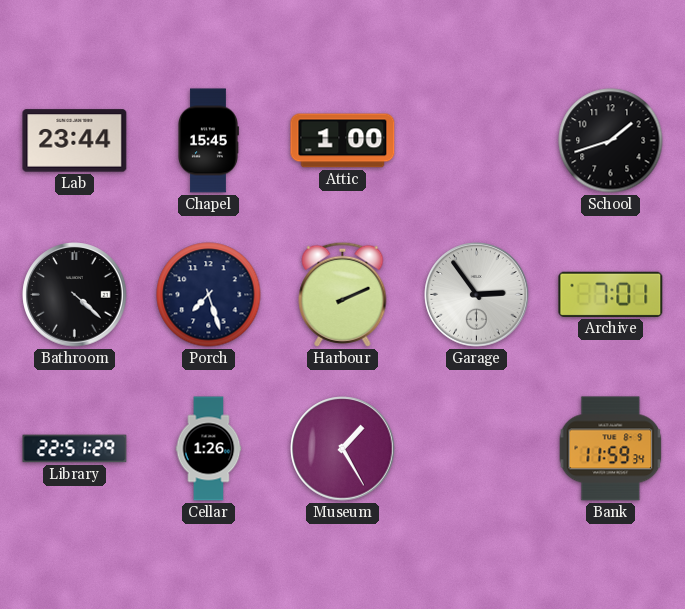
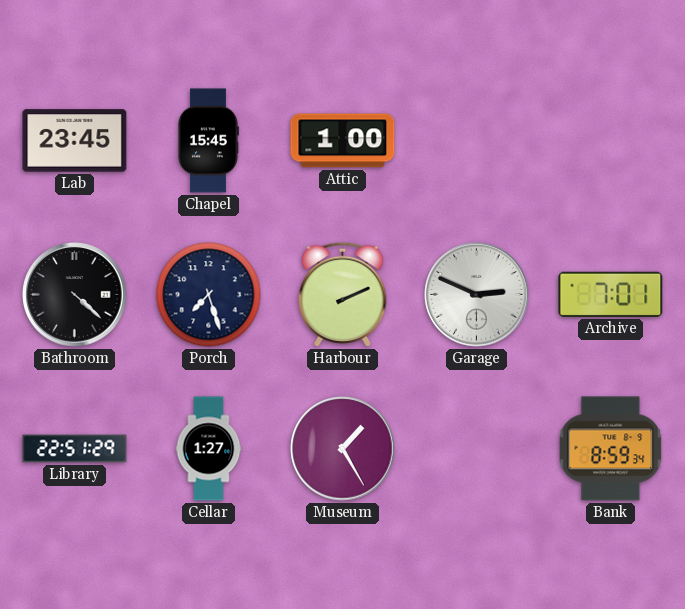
Lab: 23:44 -> 23:45
School: 1:42 -> none
Garage: 2:54 -> 2:49
Cellar: 1:26 -> 1:27
Bank: 11:59 -> 8:59
